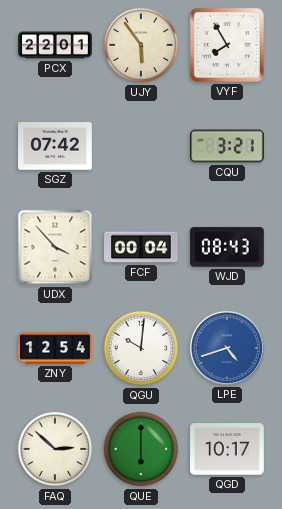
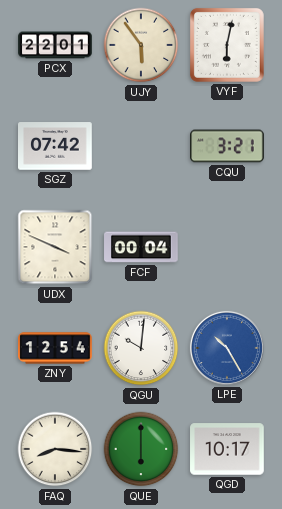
VYF: 7:55 -> 6:02
UDX: 3:53 -> 3:49
WJD: 08:43 -> none
LPE: 4:42 -> 10:25
FAQ: 2:52 -> 8:16
